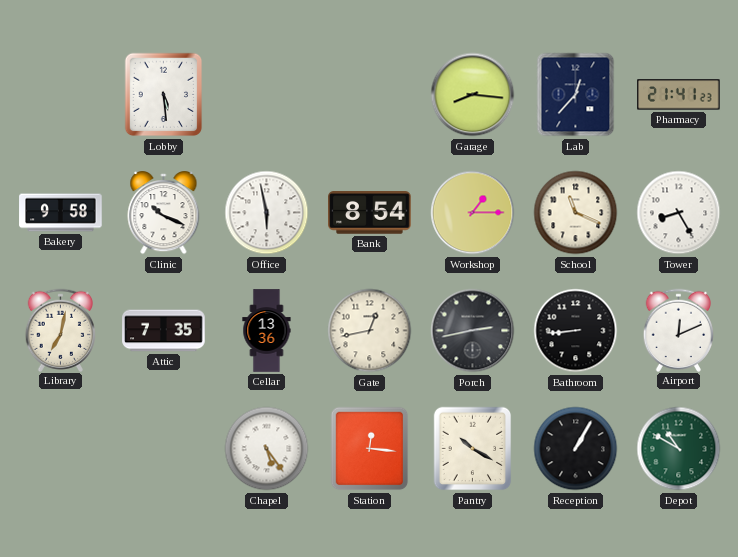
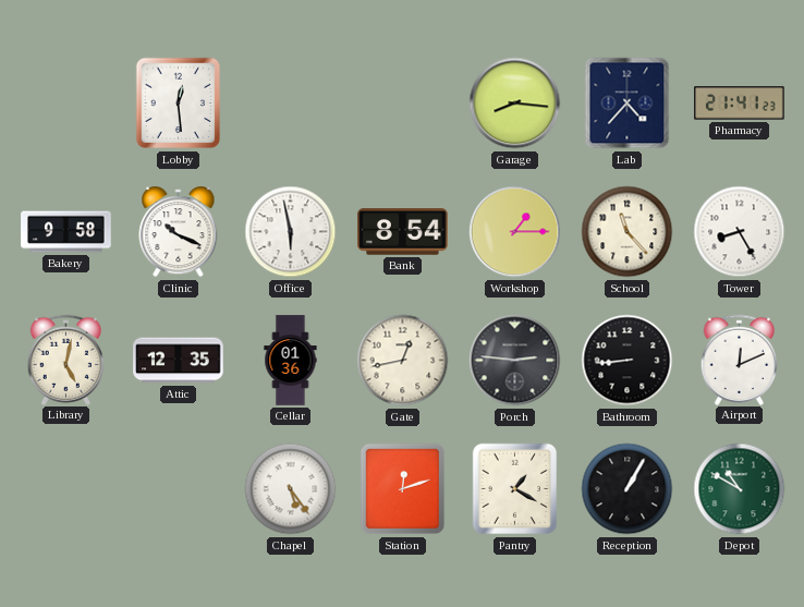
Lobby: 5:29 -> 12:29
Lab: 12:37 -> 4:37
School: 11:19 -> 11:23
Library: 7:02 -> 5:02
Attic: 7:35 -> 12:35
Cellar: 13:36 -> 01:36
Porch: 2:43 -> 2:46
Station: 12:16 -> 12:12
Pantry: 10:20 -> 1:20
